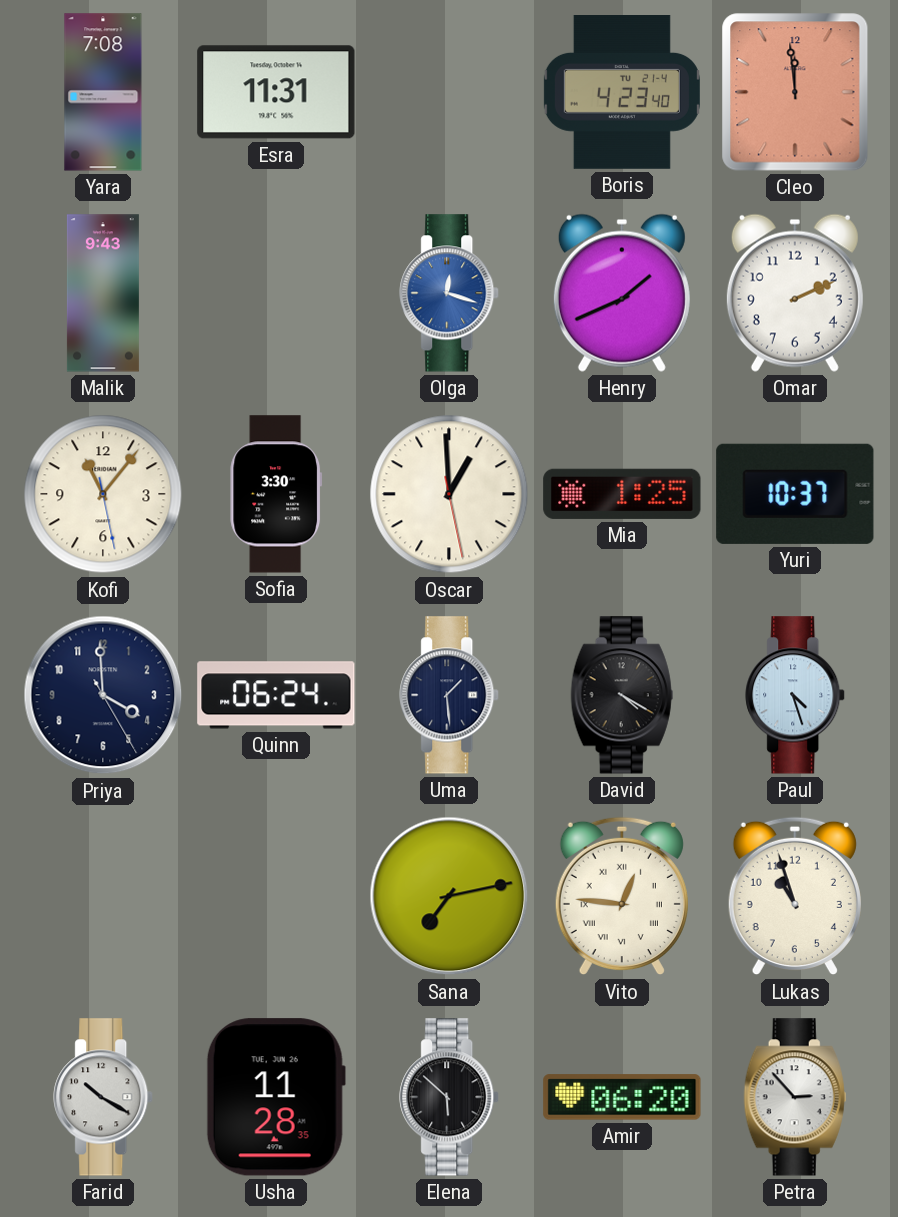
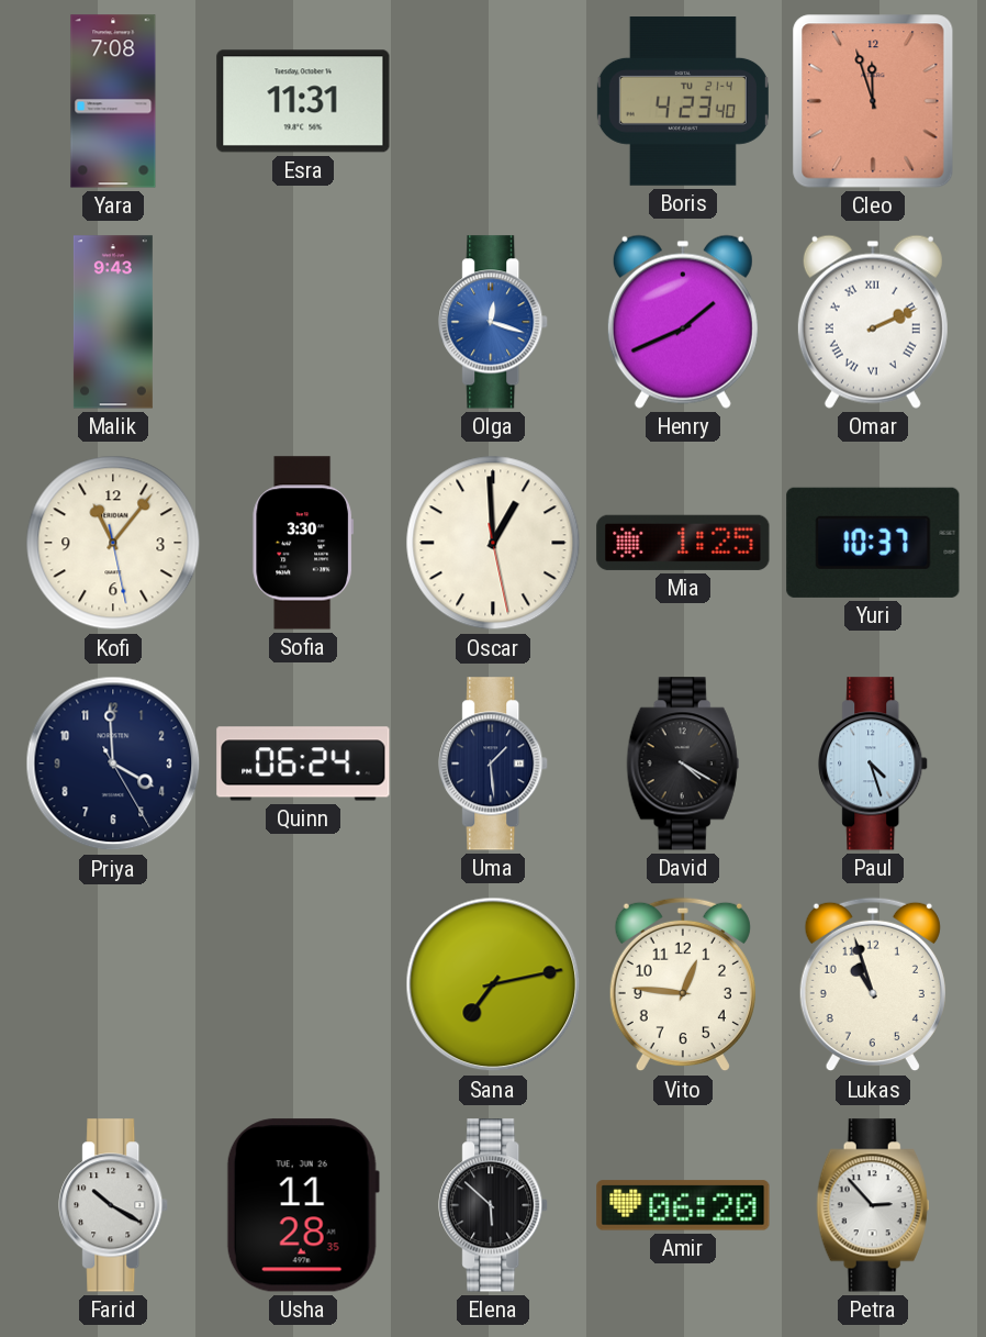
Cleo: 11:59 -> 11:57
Omar numerals: Arabic -> Roman
Vito numerals: Roman -> Arabic
